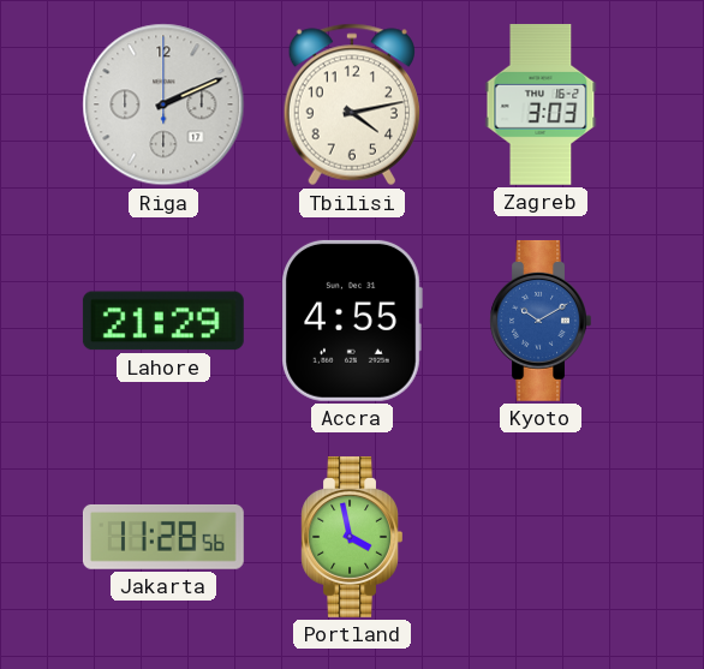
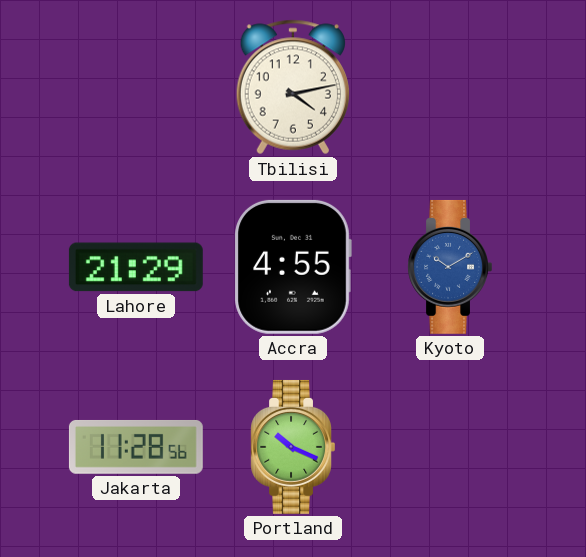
Riga: 2:11 -> none
Zagreb: 3:03 -> none
Portland: 3:58 -> 10:19
